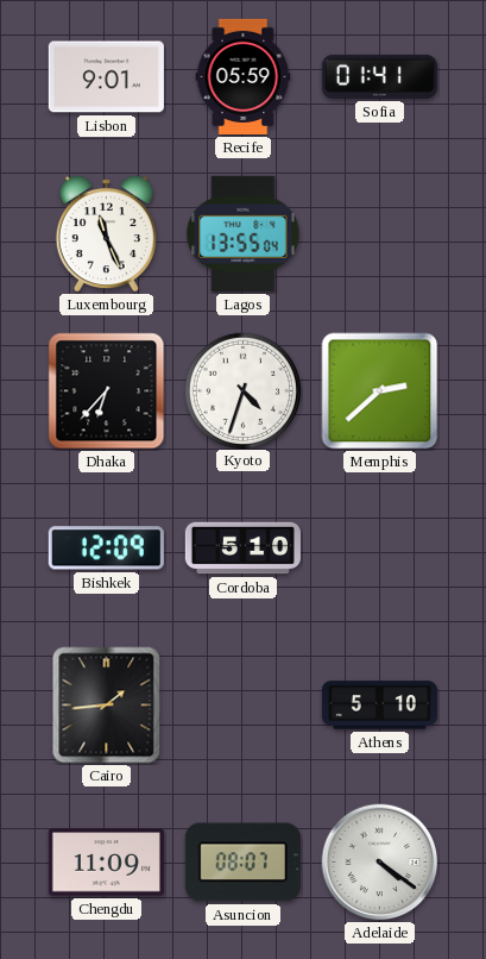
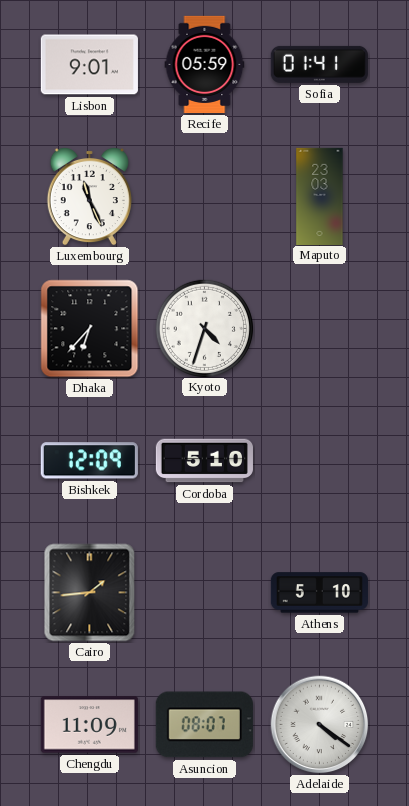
Lagos: 13:55 -> none
Maputo: none -> 23:03
Memphis: 2:38 -> none
